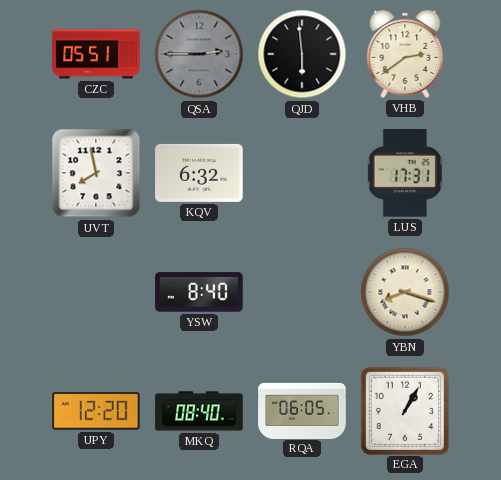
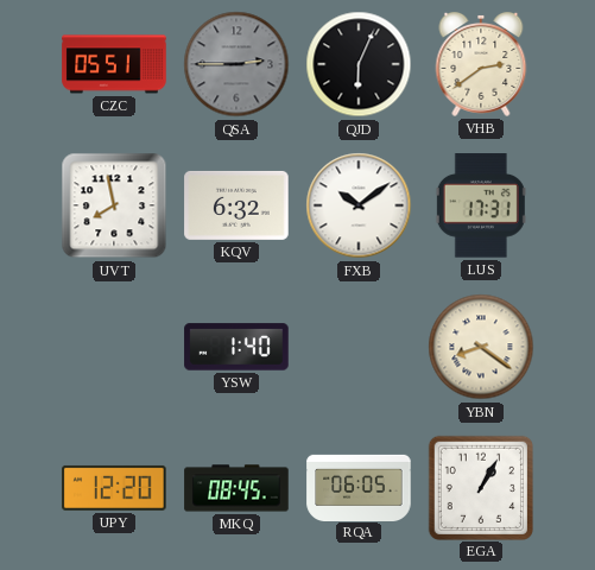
QJD: 5:59 -> 6:04
FXB: none -> 10:09
YSW: 8:40 -> 1:40
YBN: 8:18 -> 8:21
MKQ: 08:40 -> 08:45
